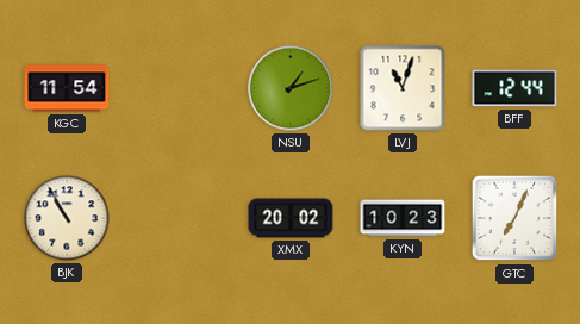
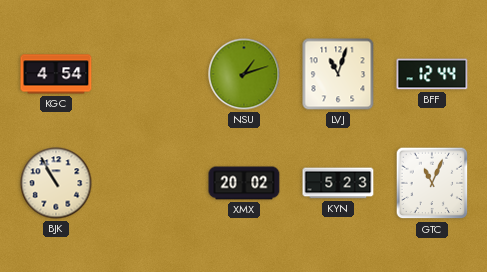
KGC: 11:54 -> 4:54
KYN: 10:23 -> 5:23
GTC: 7:04 -> 11:04
